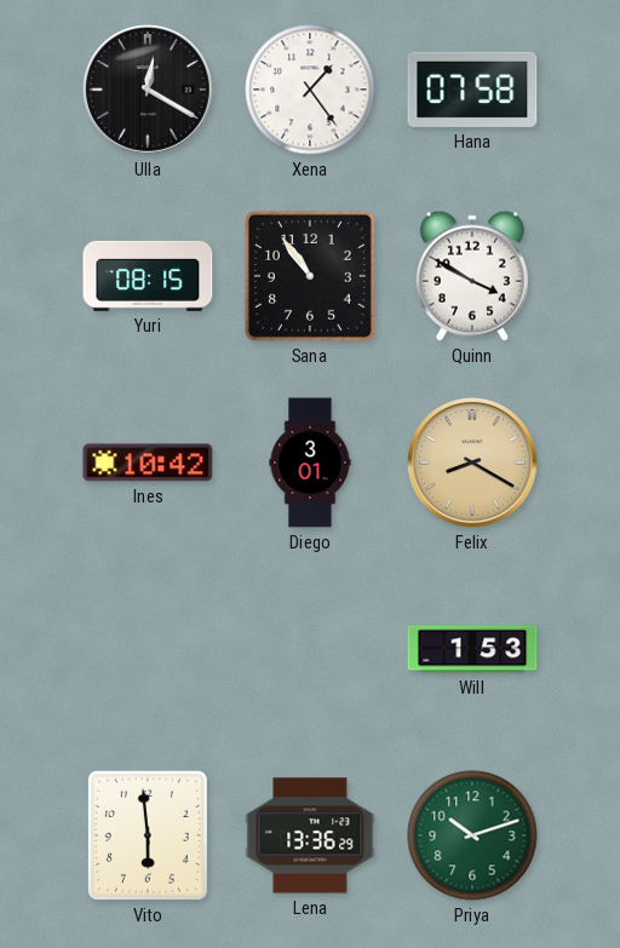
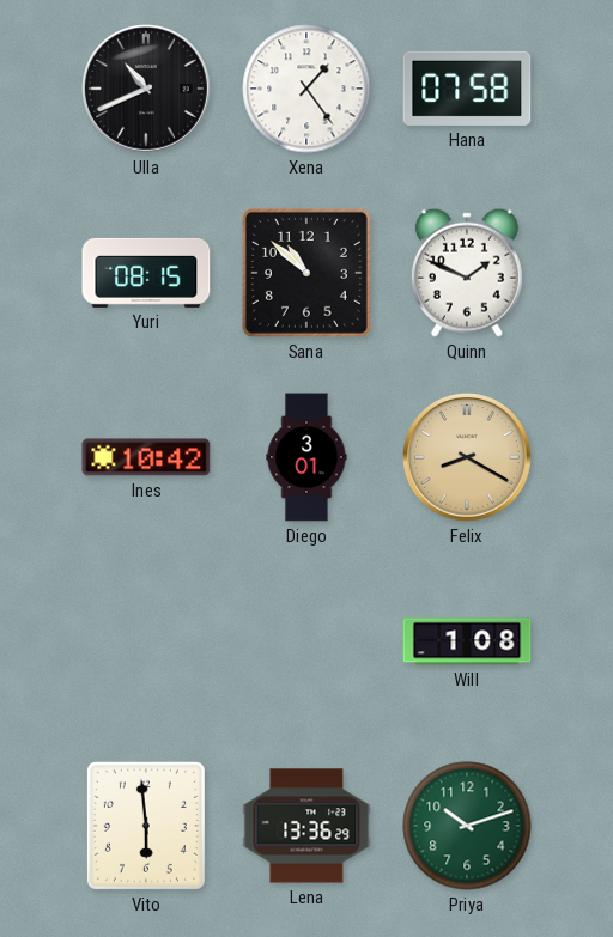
Ulla: 12:20 -> 10:41
Sana: 10:54 -> 10:52
Quinn: 3:50 -> 1:49
Will: 1:53 -> 1:08
